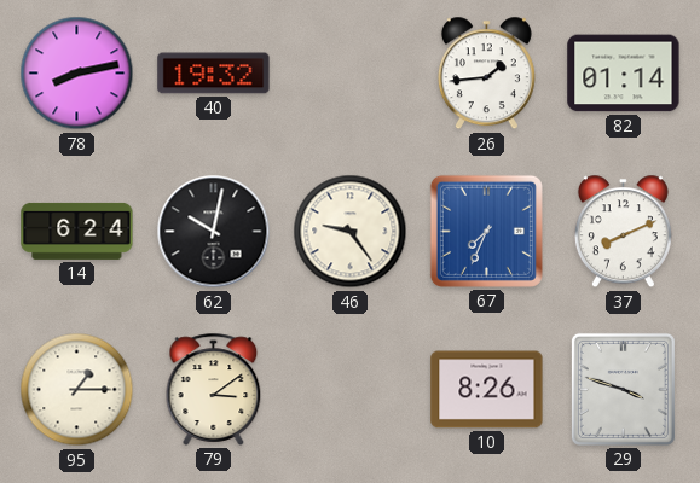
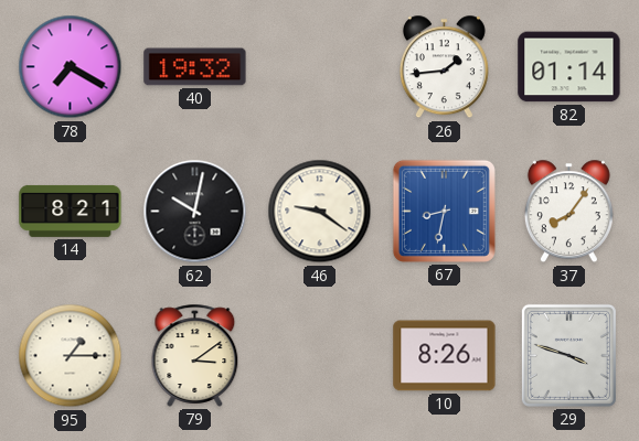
78: 8:13 -> 7:20
14: 6:24 -> 8:21
46: 9:24 -> 9:21
67: 7:34 -> 8:32
37: 8:11 -> 8:06
